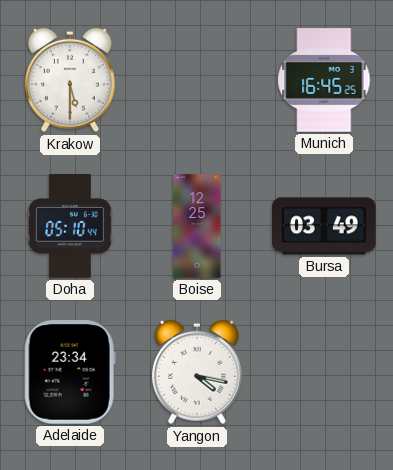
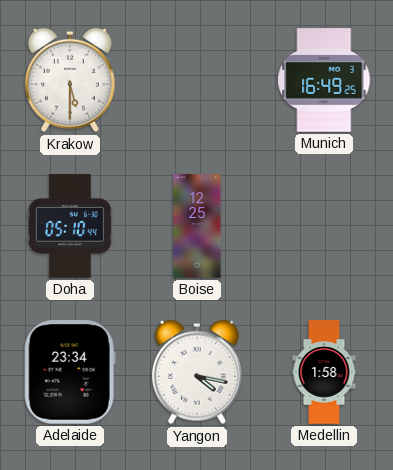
Munich: 16:45 -> 16:49
Bursa: 03:49 -> none
Medellin: none -> 1:58
